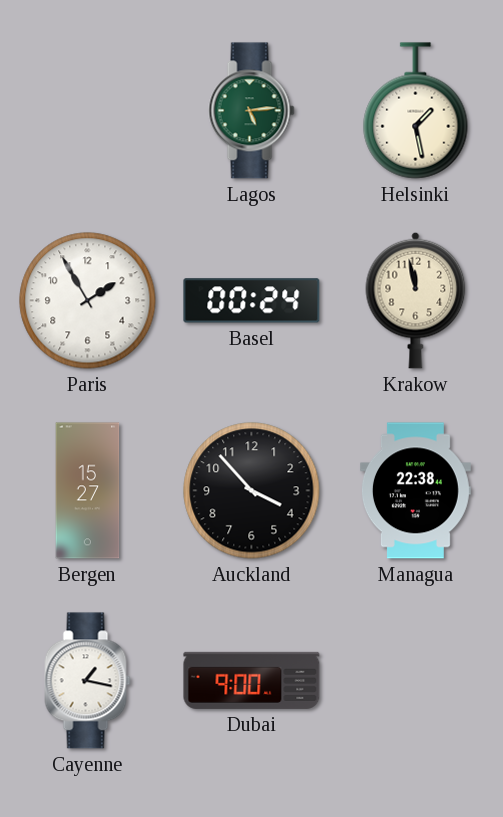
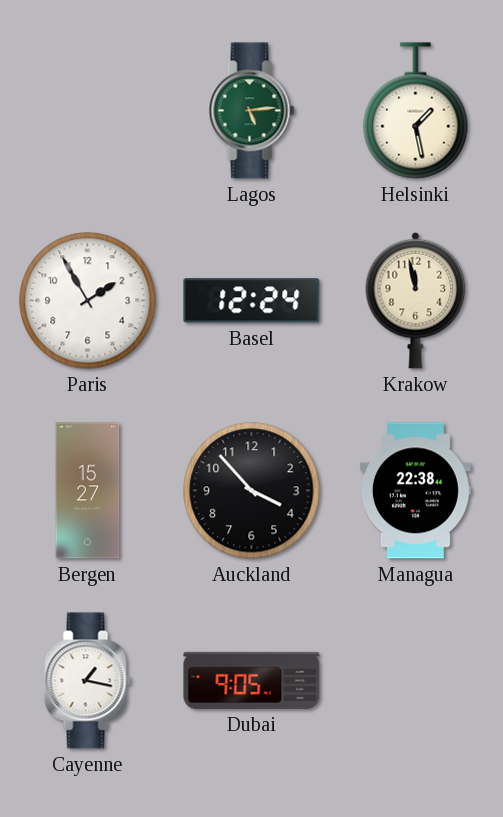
Basel: 00:24 -> 12:24
Dubai: 9:00 -> 9:05
